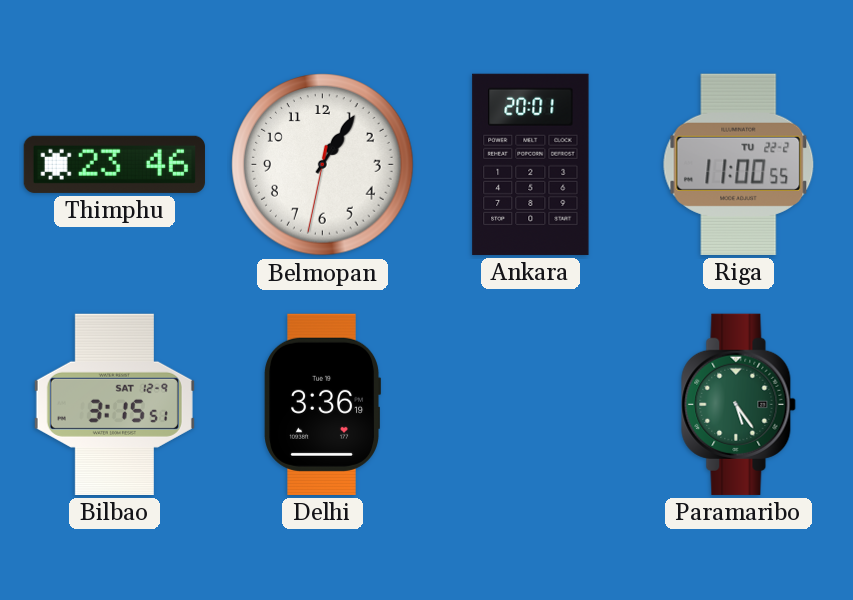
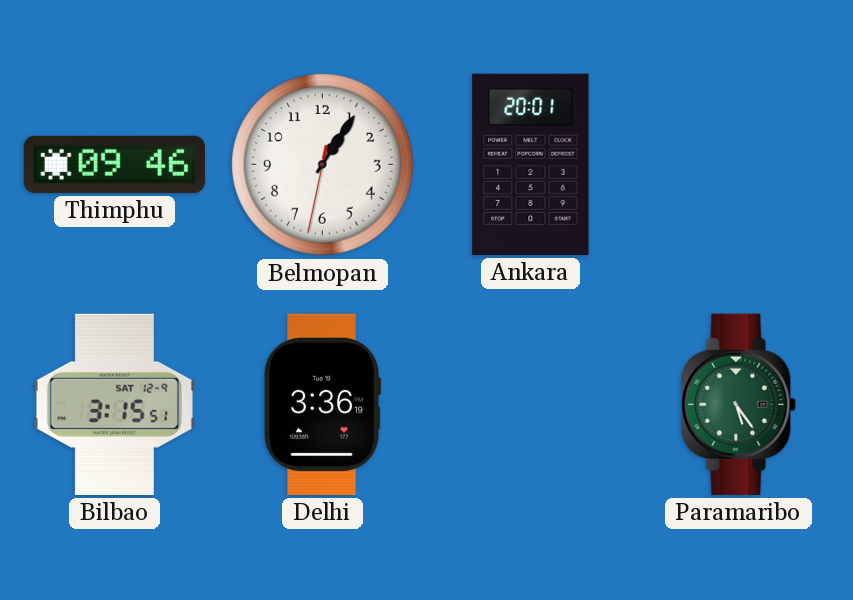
Thimphu: 23:46 -> 09:46
Riga: 11:00 -> none
